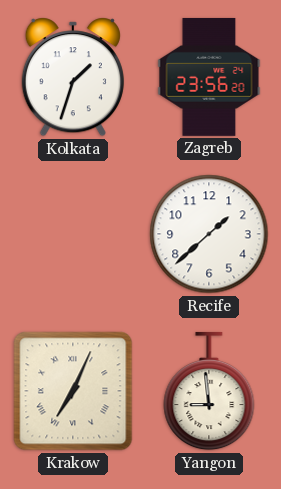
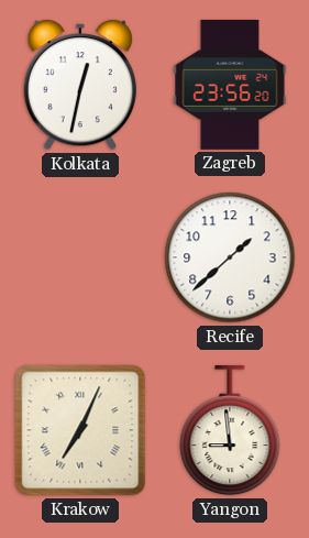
Kolkata: 1:33 -> 12:32
